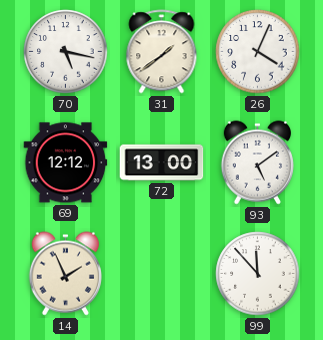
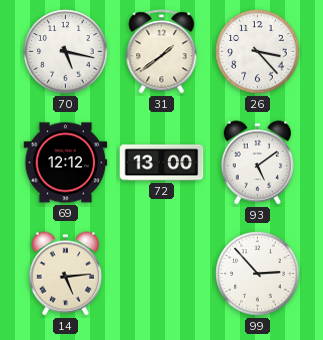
26: 4:04 -> 3:23
14: 1:56 -> 5:14
99: 11:53 -> 2:53
